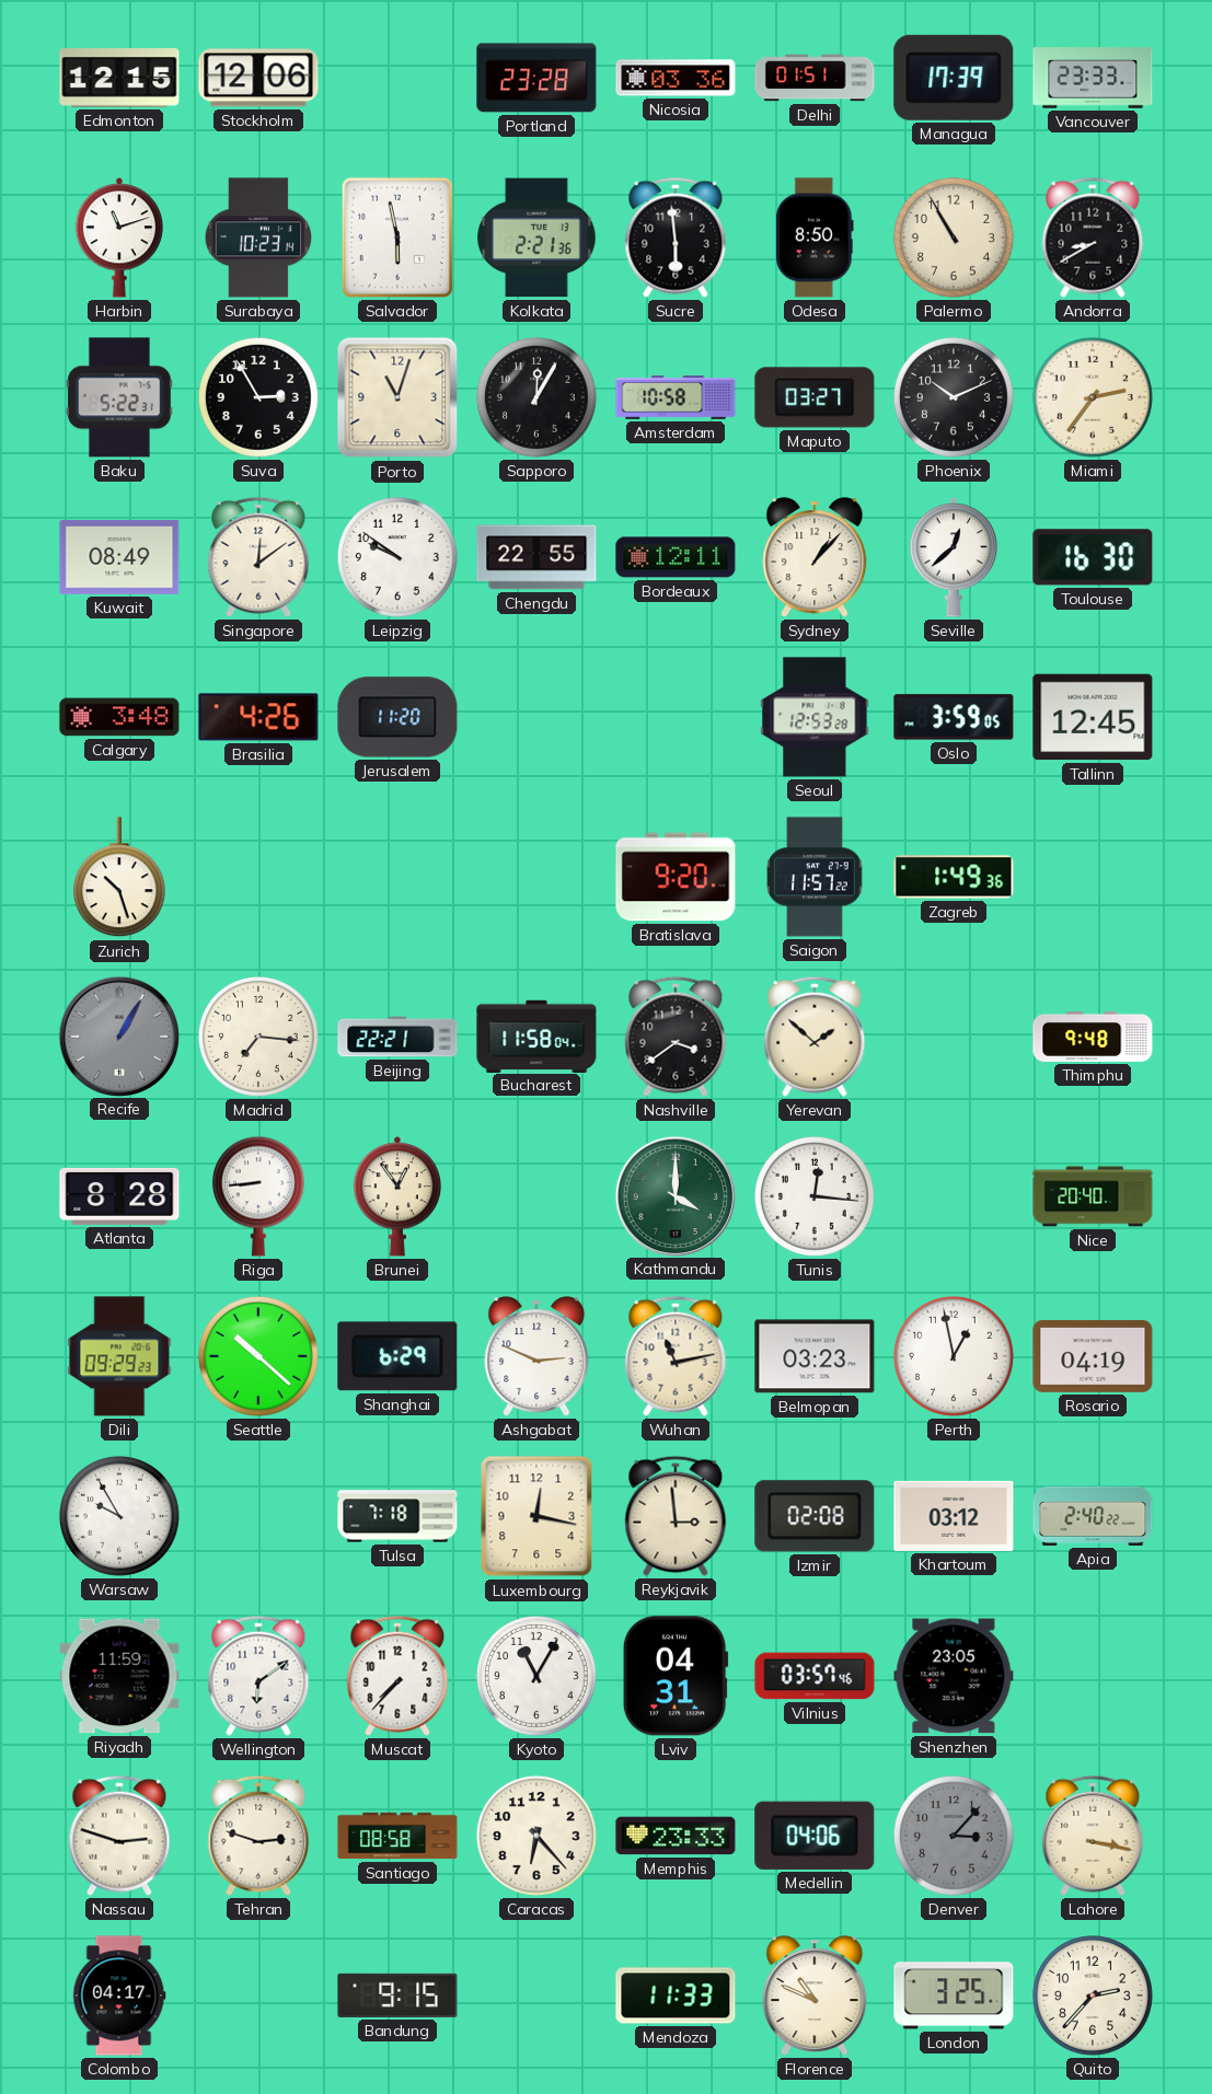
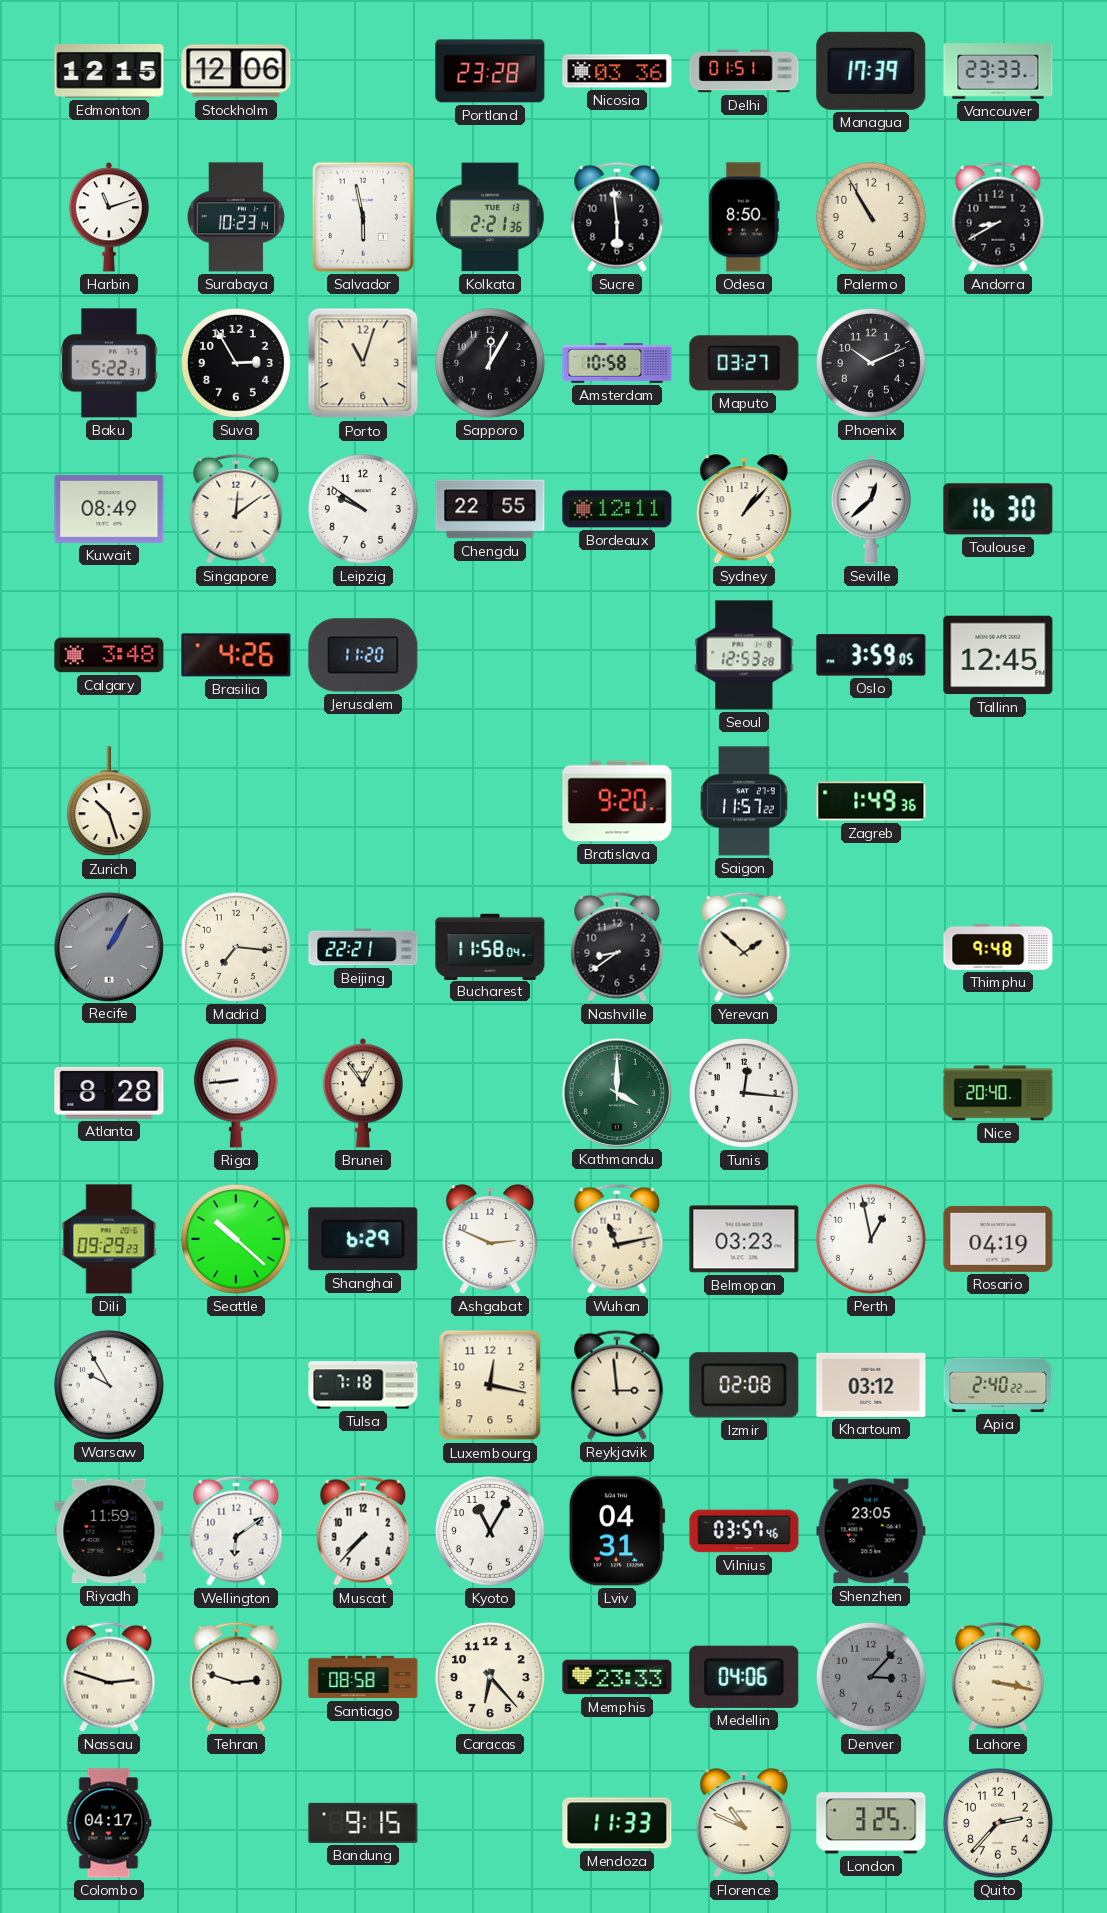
Miami: 2:36 -> none
Nashville: 3:39 -> 8:39
